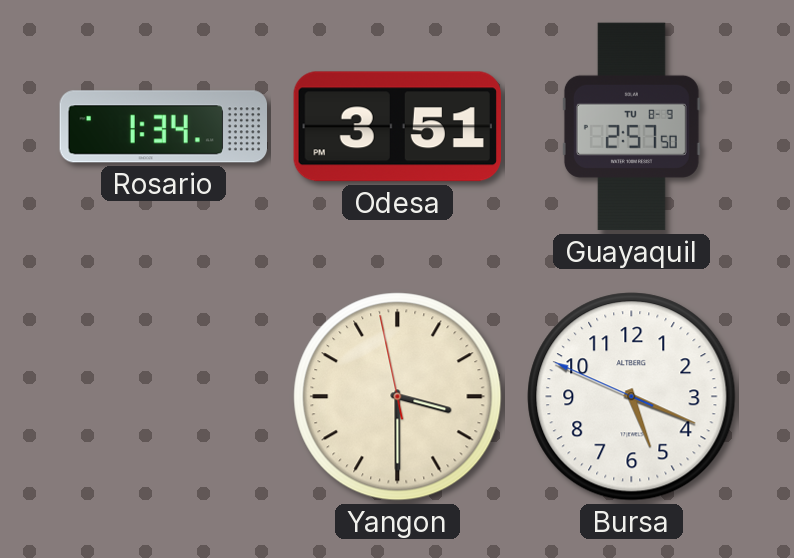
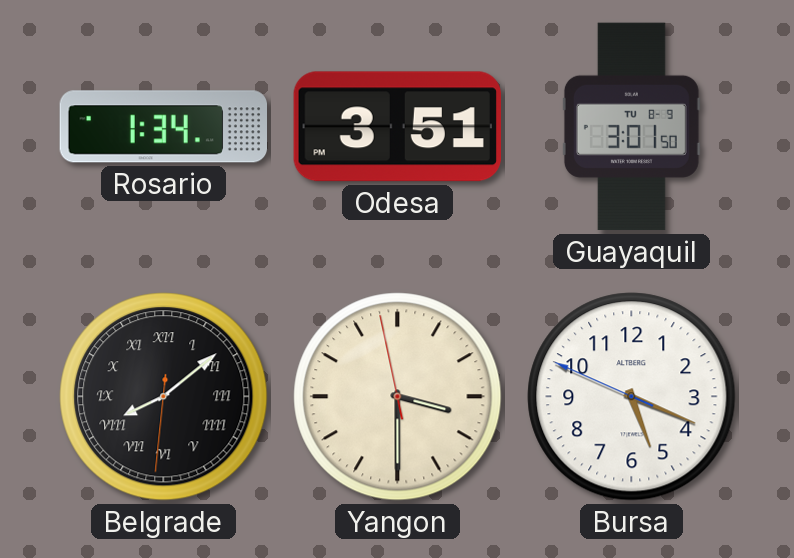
Guayaquil: 2:57 -> 3:01
Belgrade: none -> 8:08
